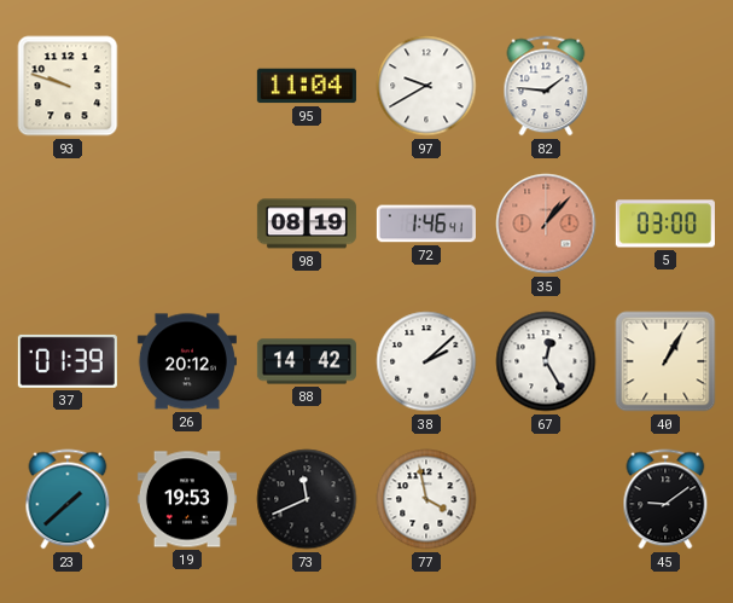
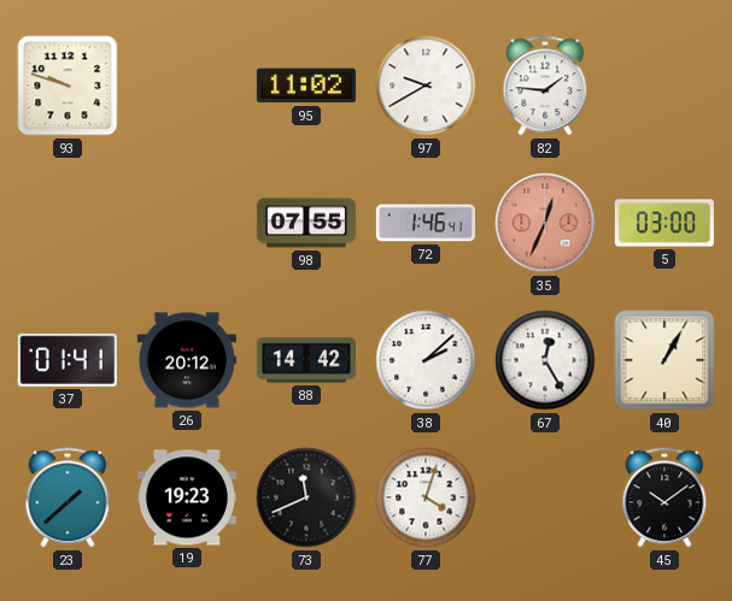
95: 11:04 -> 11:02
98: 08:19 -> 07:55
35: 1:07 -> 12:34
37: 01:39 -> 01:41
19: 19:53 -> 19:23
77: 3:58 -> 4:03
45: 9:09 -> 10:09
